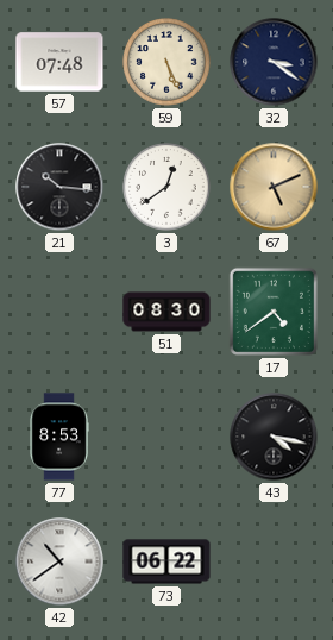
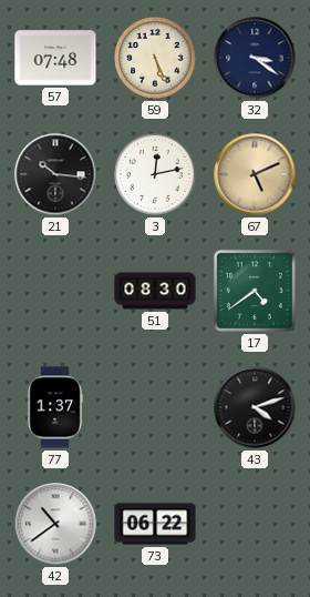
3: 12:39 -> 12:13
77: 8:53 -> 1:37
43: 4:17 -> 4:12
